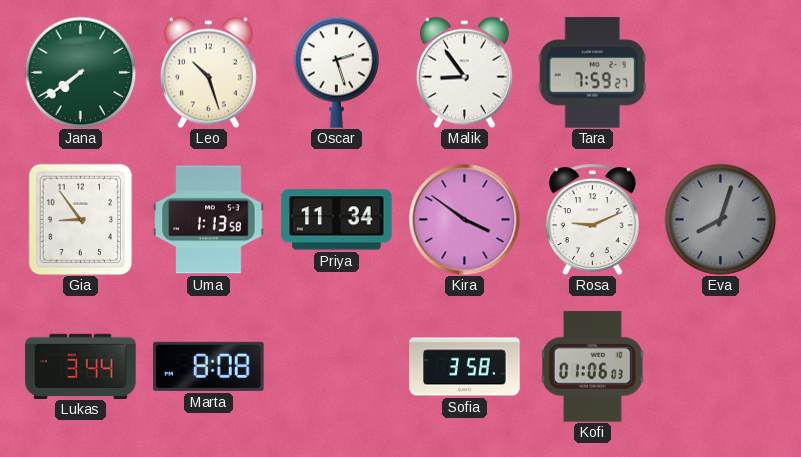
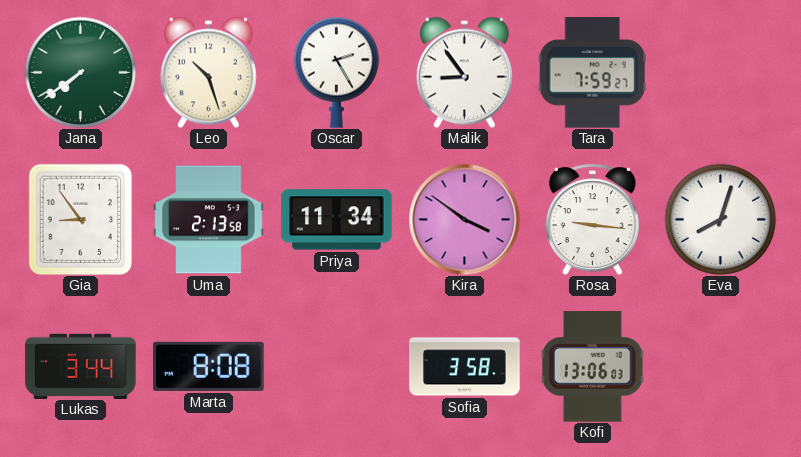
Oscar: 2:27 -> 2:25
Uma: 1:13 -> 2:13
Rosa: 9:11 -> 9:16
Eva dial: grey -> white
Kofi: 01:06 -> 13:06
